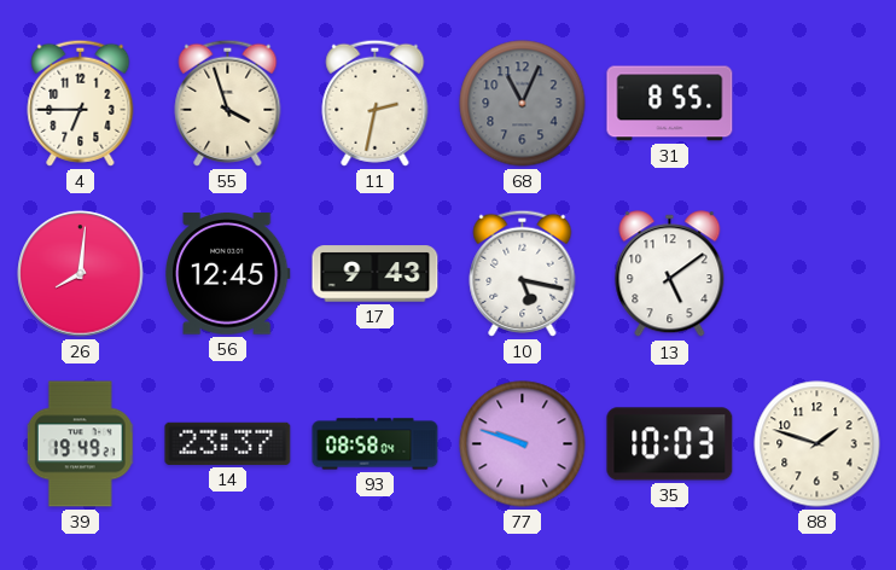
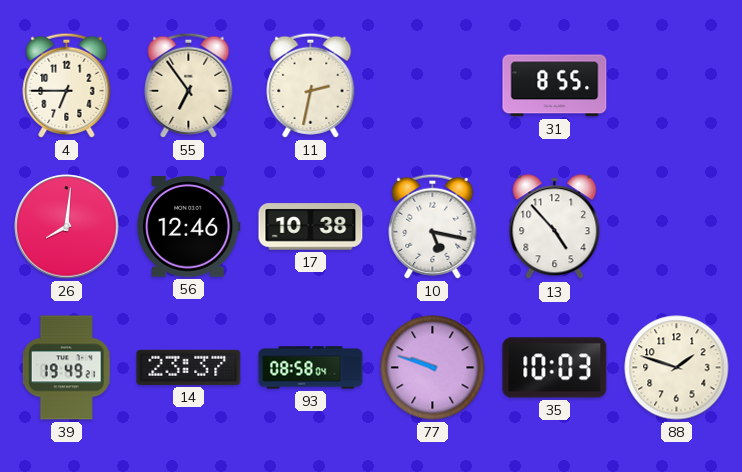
55: 3:57 -> 6:54
68: 11:04 -> none
56: 12:45 -> 12:46
17: 9:43 -> 10:38
13: 5:09 -> 4:53
